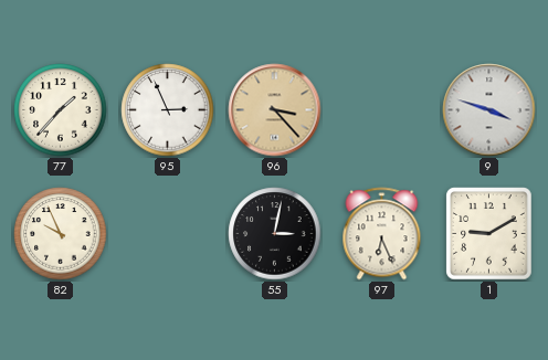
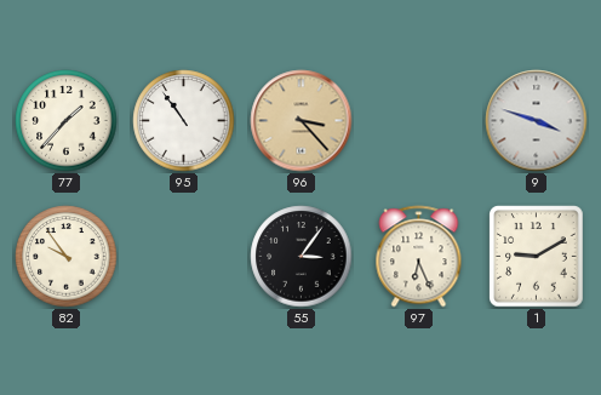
95: 2:56 -> 10:54
82: 9:56 -> 9:54
55: 3:02 -> 3:06
